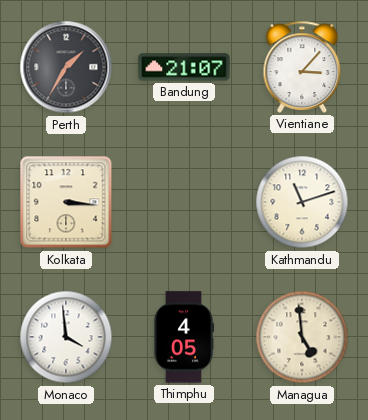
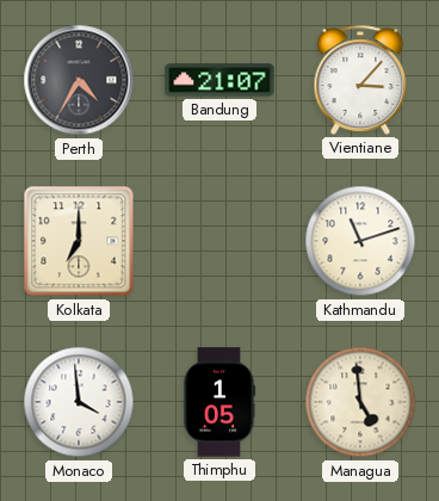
Perth: 1:35 -> 4:35
Kolkata: 3:16 -> 7:00
Thimphu: 4:05 -> 1:05
